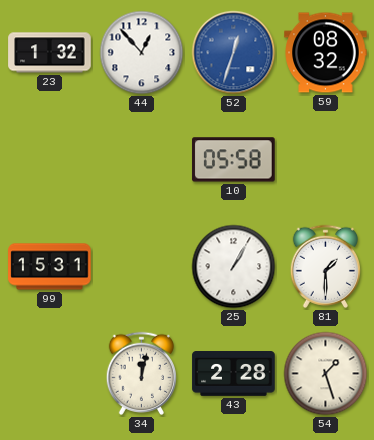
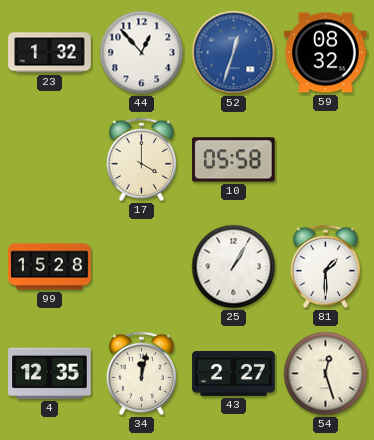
17: none -> 4:00
99: 15:31 -> 15:28
4: none -> 12:35
43: 2:28 -> 2:27
54: 1:27 -> 12:27
